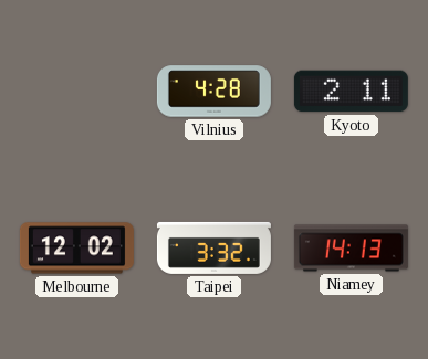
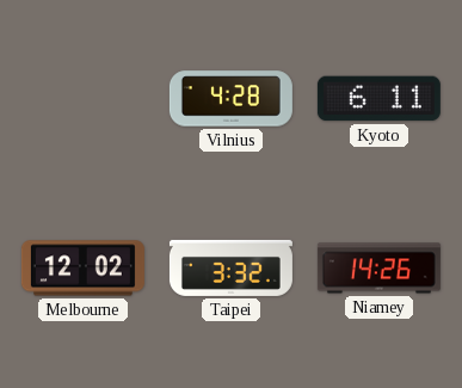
Kyoto: 2:11 -> 6:11
Niamey: 14:13 -> 14:26
